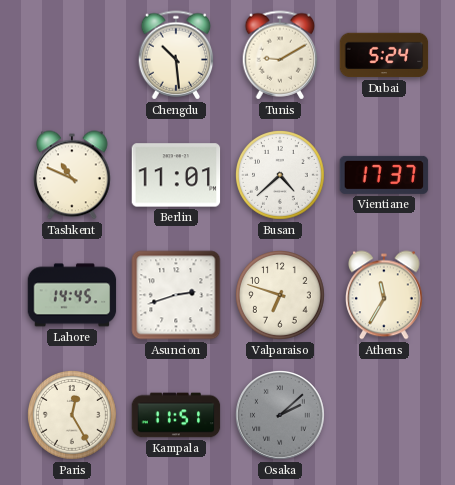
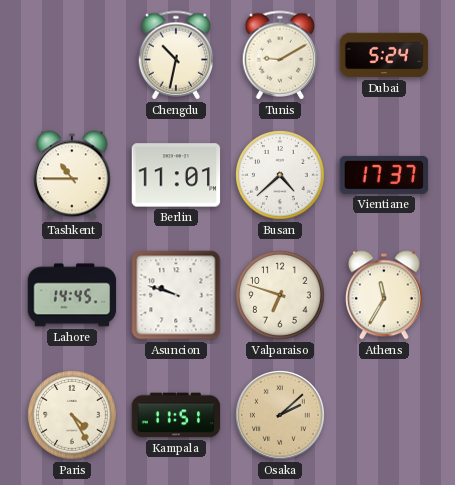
Chengdu: 10:29 -> 10:32
Tashkent: 10:49 -> 10:45
Asuncion: 2:42 -> 9:48
Paris: 12:25 -> 4:25
Osaka dial: grey -> champagne
